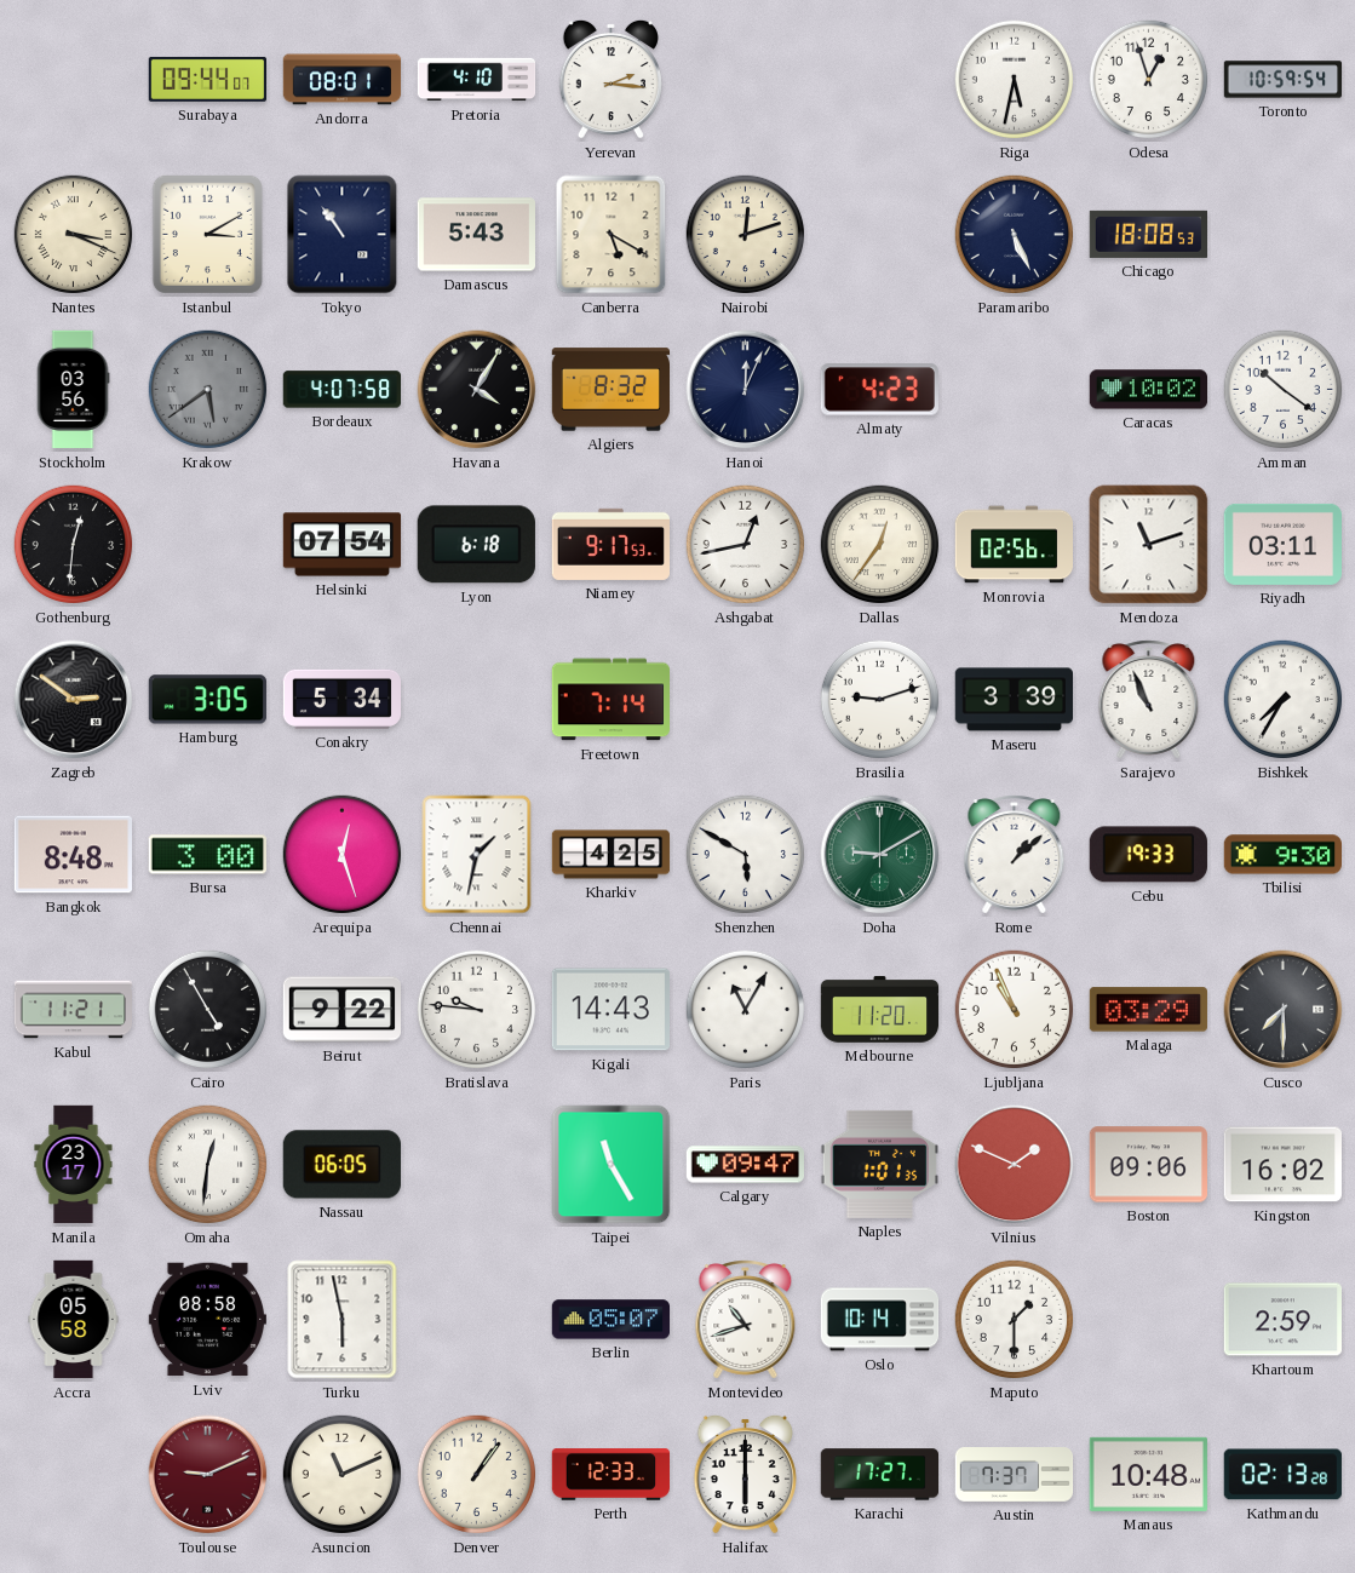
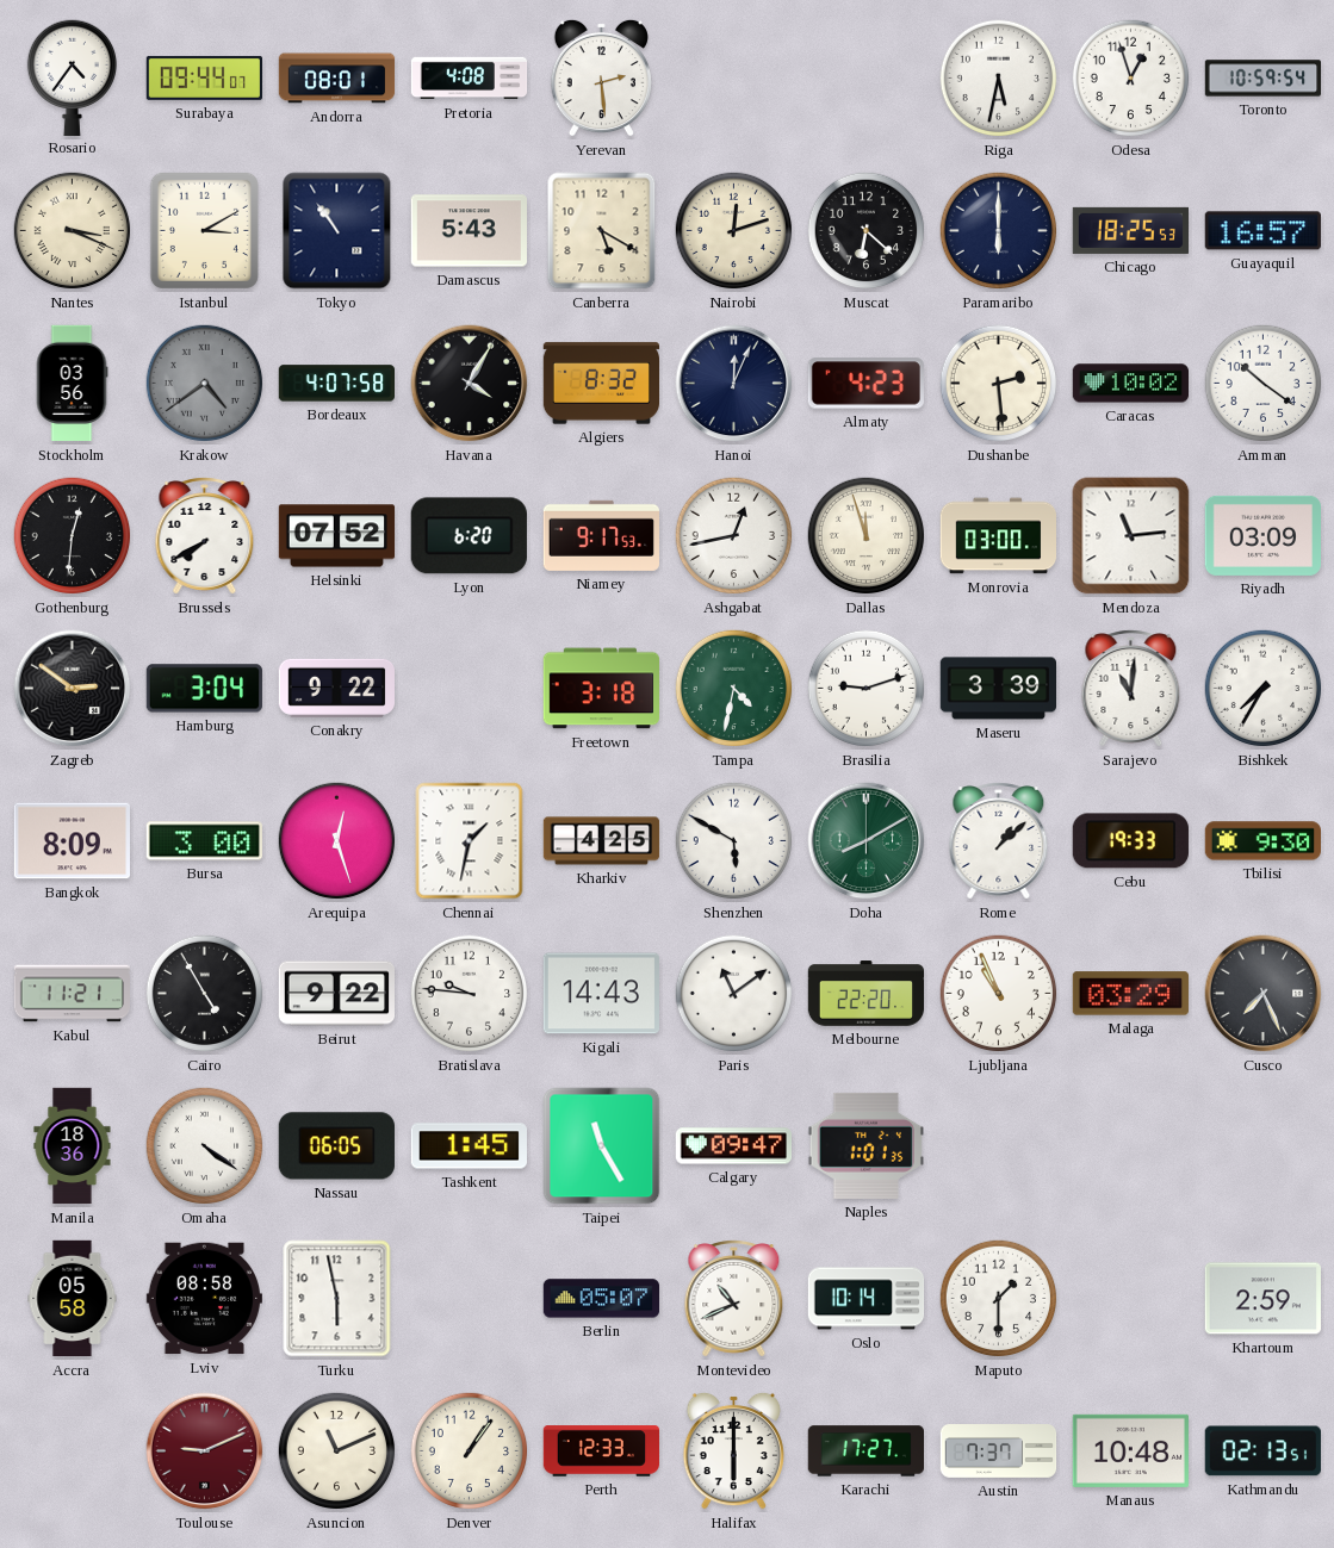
Rosario: none -> 4:36
Pretoria: 4:10 -> 4:08
Yerevan: 2:16 -> 2:29
Muscat: none -> 6:22
Paramaribo: 5:26 -> 6:00
Chicago: 18:08 -> 18:25
Guayaquil: none -> 16:57
Krakow: 5:39 -> 4:39
Dushanbe: none -> 2:29
Brussels: none -> 7:40
Helsinki: 07:54 -> 07:52
Lyon: 6:18 -> 6:20
Dallas: 12:36 -> 11:57
Monrovia: 02:56 -> 03:00
Mendoza: 11:12 -> 11:14
Riyadh: 03:11 -> 03:09
Hamburg: 3:05 -> 3:04
Conakry: 5:34 -> 9:22
Freetown: 7:14 -> 3:18
Tampa: none -> 4:32
Sarajevo: 10:56 -> 11:01
Bangkok: 8:48 -> 8:09
Doha: 9:10 -> 8:10
Paris: 11:05 -> 11:09
Melbourne: 11:20 -> 22:20
Cusco: 7:30 -> 7:26
Manila: 23:17 -> 18:36
Omaha: 12:31 -> 4:21
Tashkent: none -> 1:45
Vilnius: 1:49 -> none
Boston: 09:06 -> none
Kingston: 16:02 -> none
Montevideo: 10:42 -> 10:41
Kathmandu: 02:13:28 -> 02:13:51
